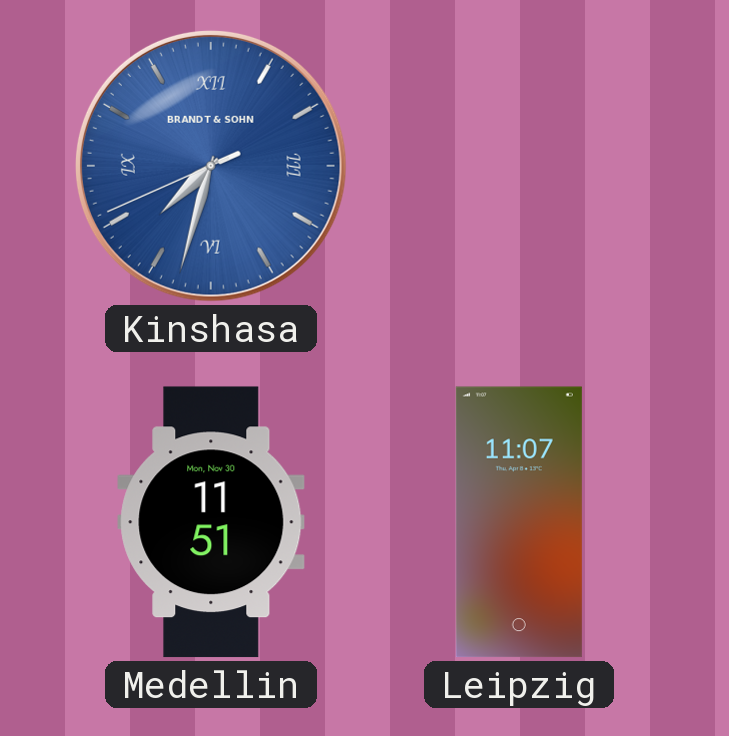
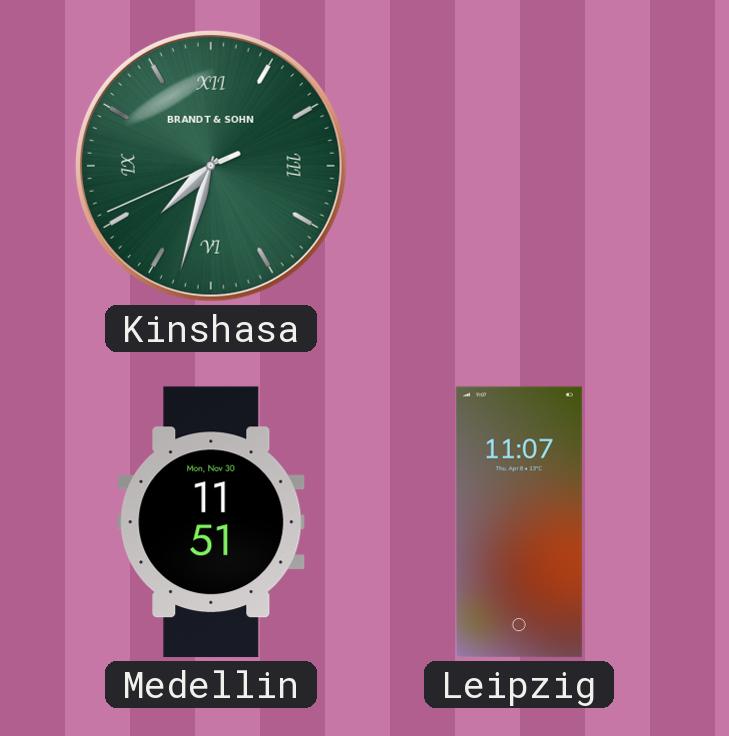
Kinshasa dial: blue -> green
